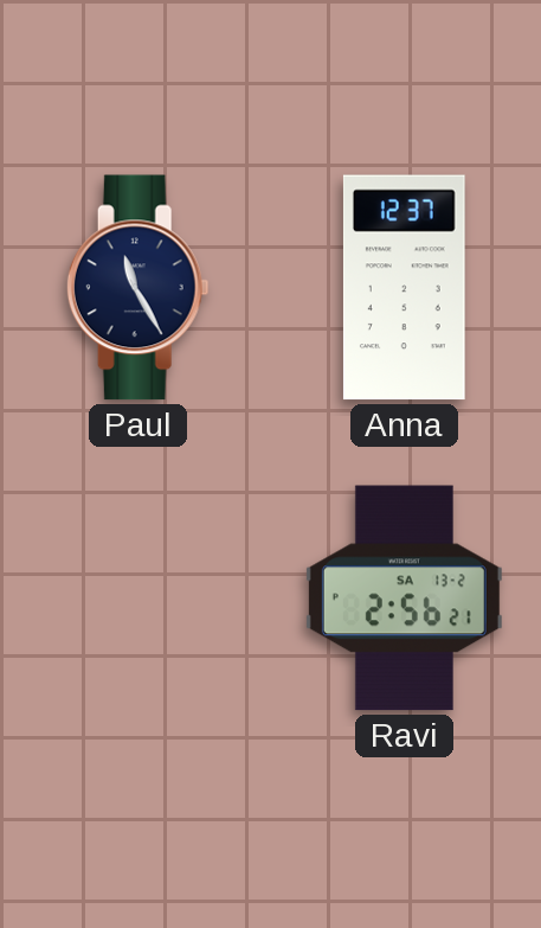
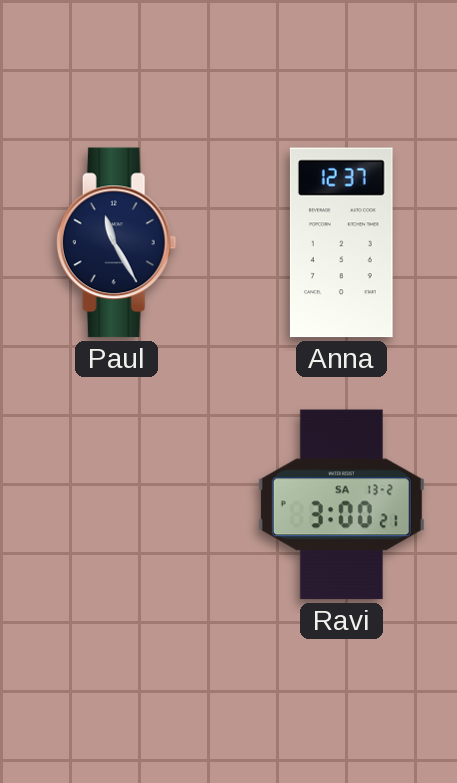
Ravi: 2:56 -> 3:00
